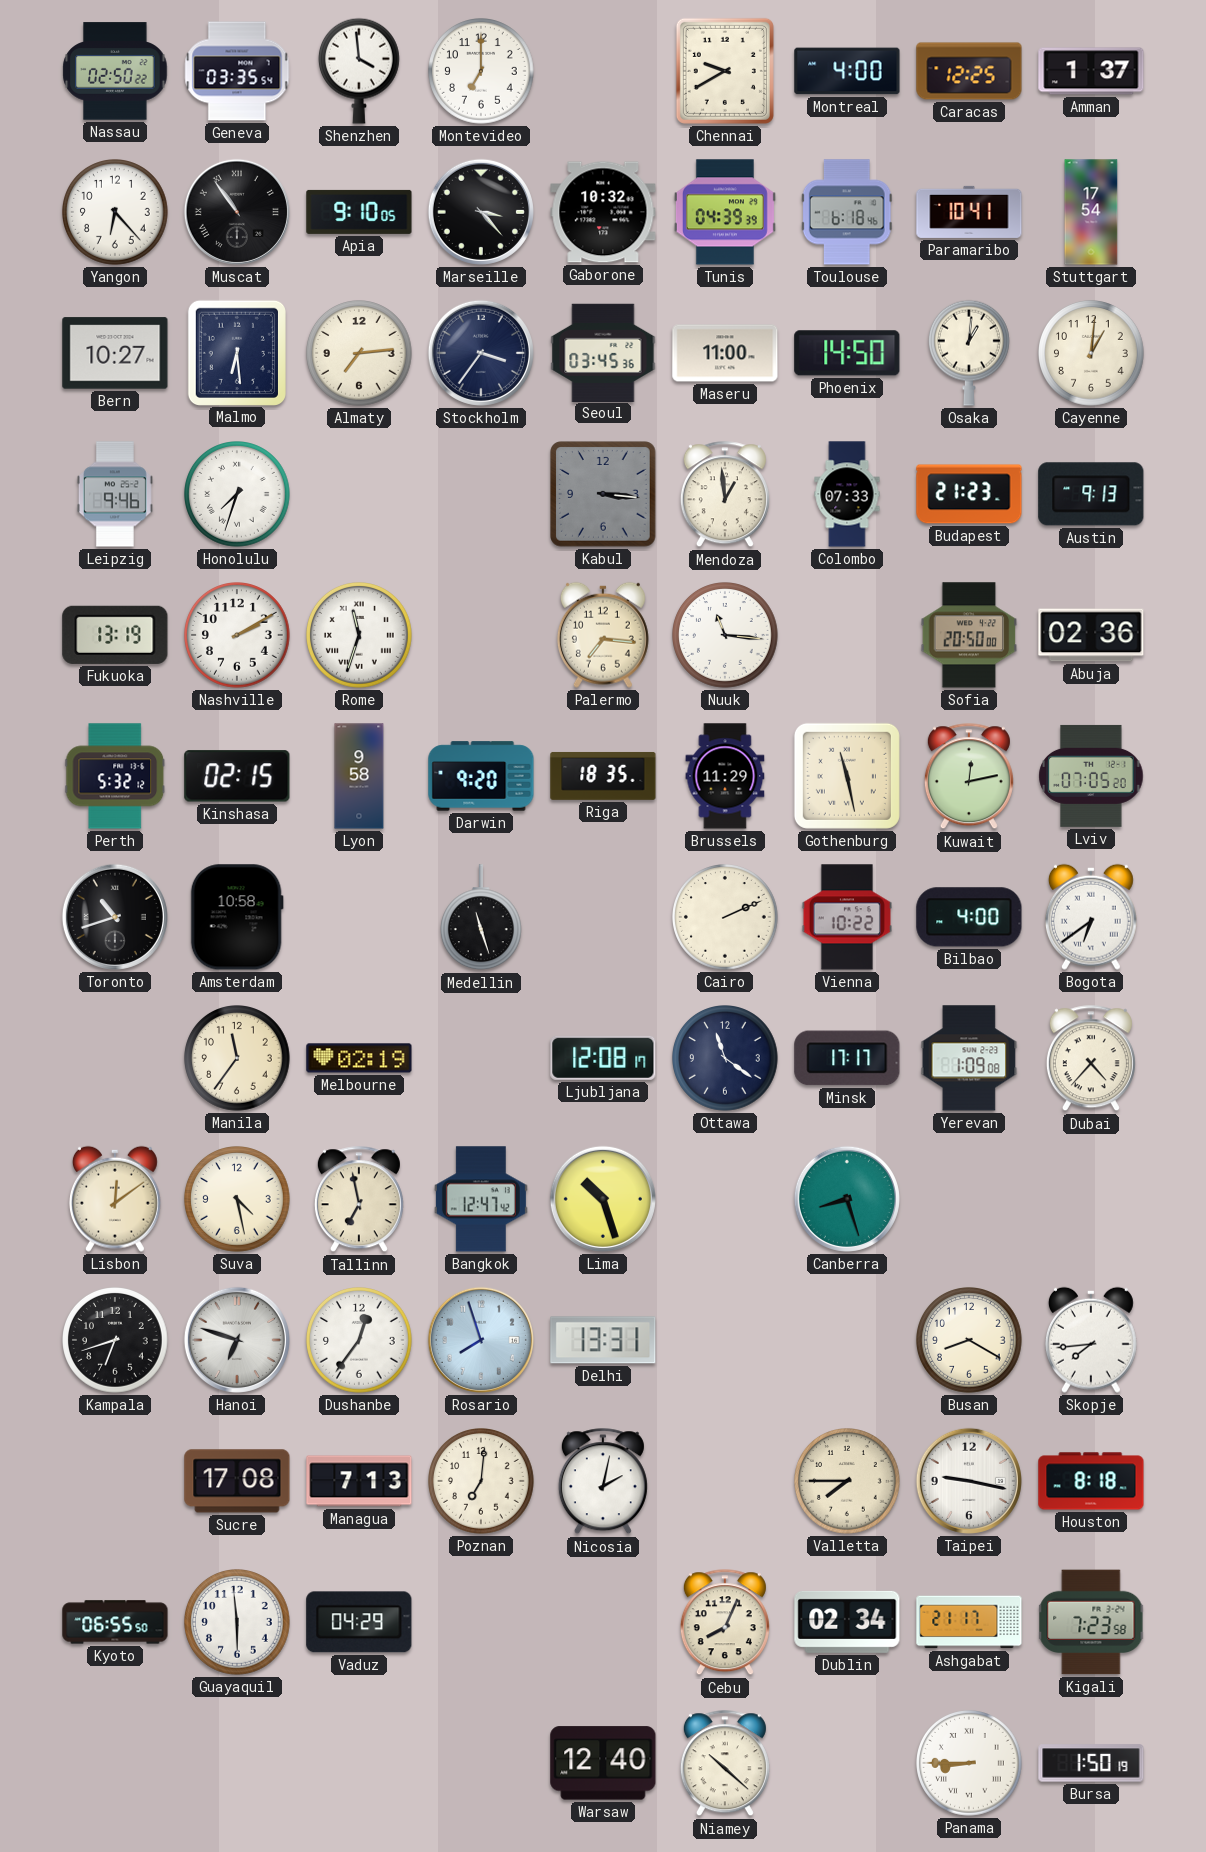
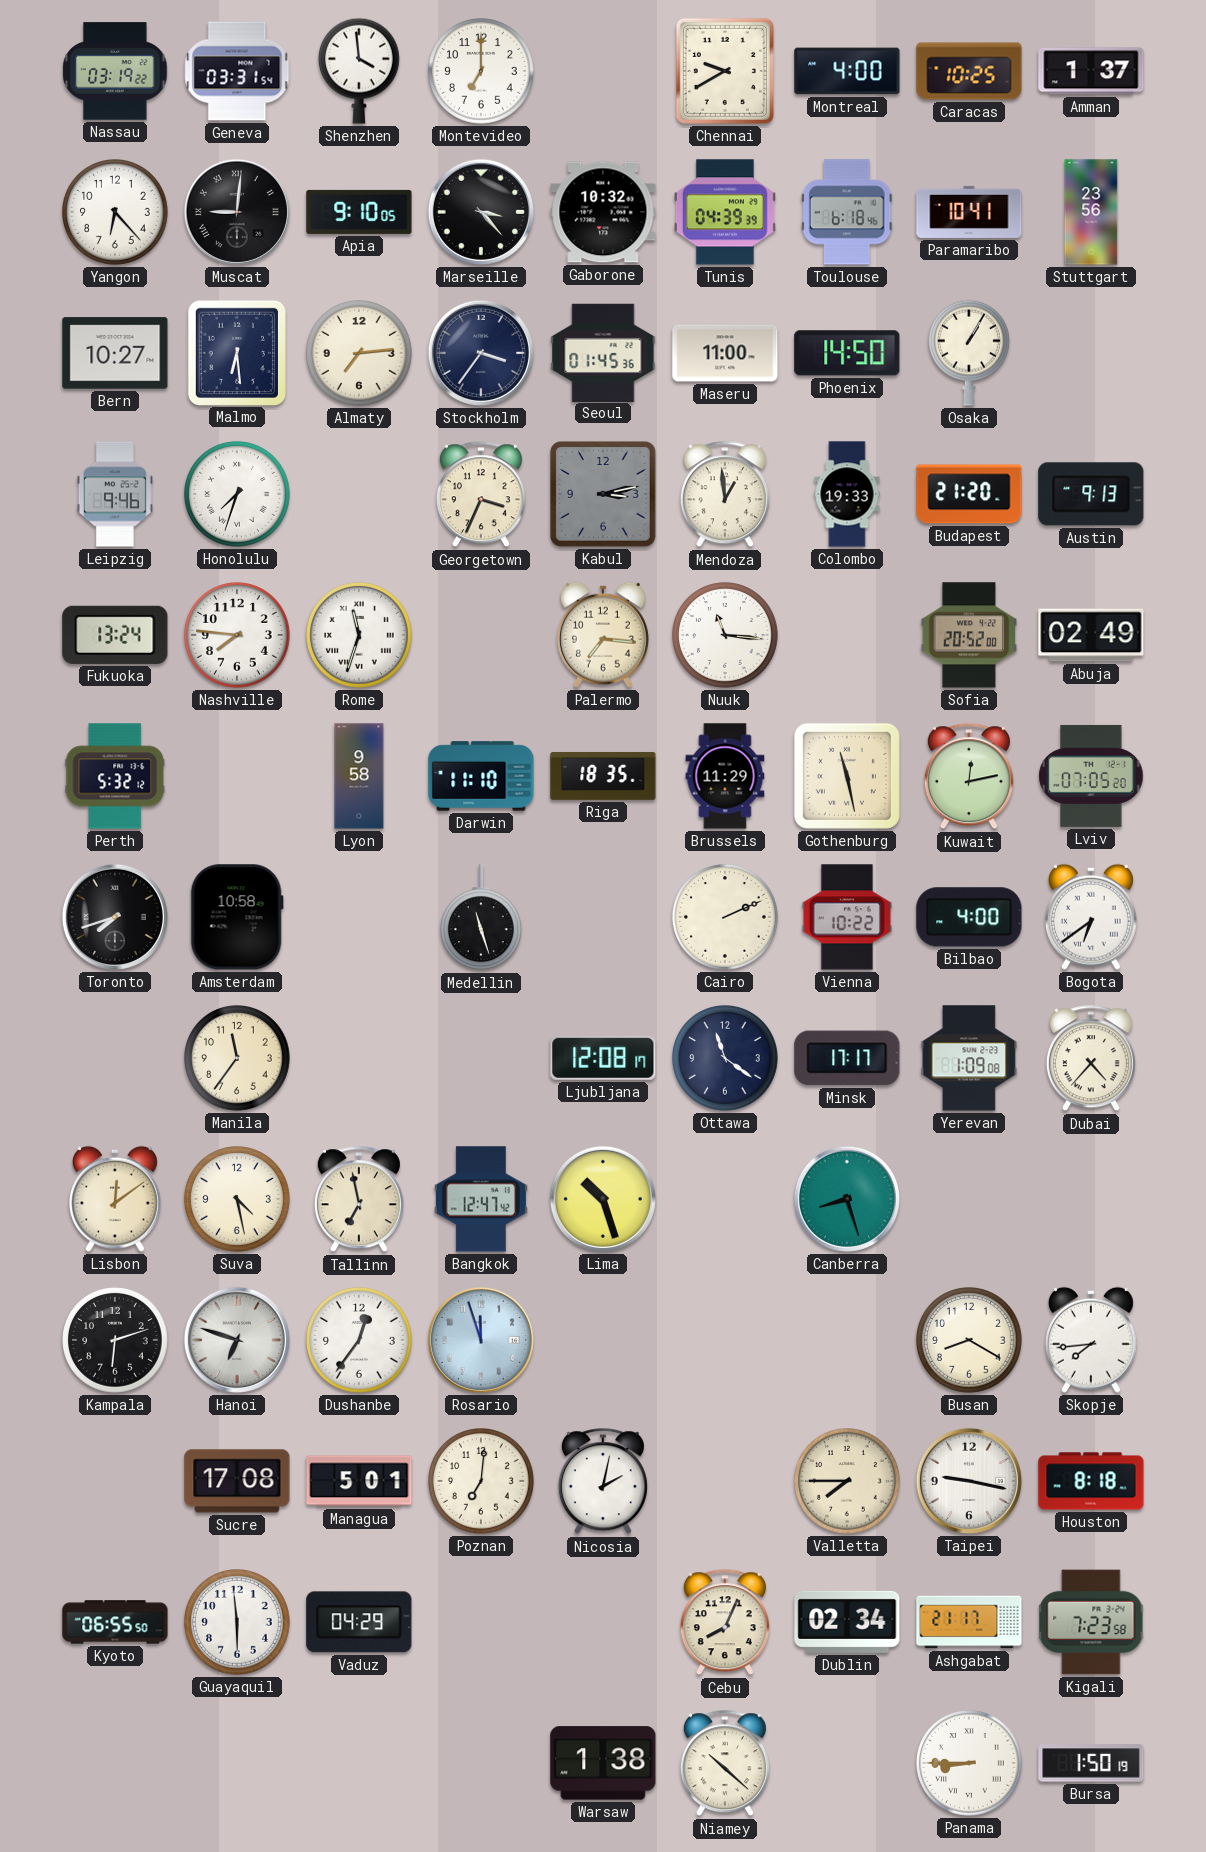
Nassau: 02:50 -> 03:19
Geneva: 03:35 -> 03:31
Caracas: 12:25 -> 10:25
Muscat: 10:54 -> 9:01
Stuttgart: 17:54 -> 23:56
Seoul: 03:45 -> 01:45
Osaka: 1:01 -> 1:05
Cayenne: 1:01 -> none
Georgetown: none -> 3:34
Kabul: 3:16 -> 3:13
Colombo: 07:33 -> 19:33
Budapest: 21:23 -> 21:20
Fukuoka: 13:19 -> 13:24
Nashville: 2:10 -> 7:46
Sofia: 20:50 -> 20:52
Abuja: 02:36 -> 02:49
Kinshasa: 02:15 -> none
Darwin: 9:20 -> 11:10
Toronto: 10:42 -> 7:42
Melbourne: 02:19 -> none
Kampala: 6:42 -> 6:12
Rosario: 7:57 -> 11:57
Delhi: 13:31 -> none
Managua: 7:13 -> 5:01
Warsaw: 12:40 -> 1:38
